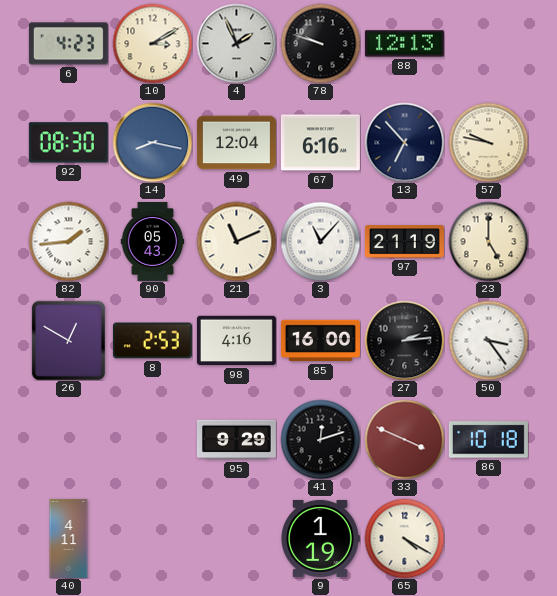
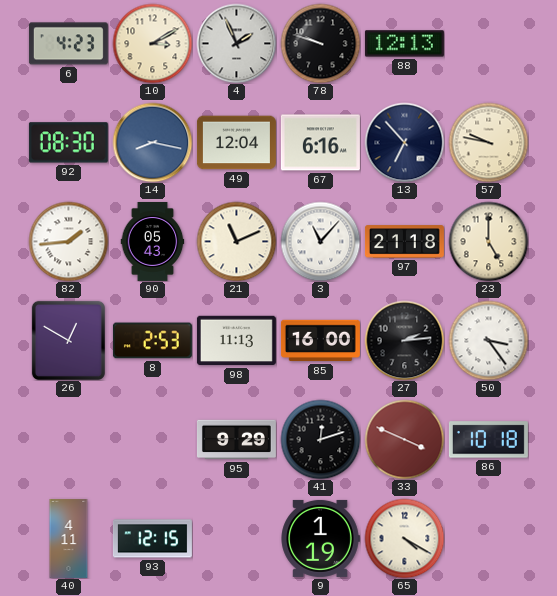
97: 21:19 -> 21:18
98: 4:16 -> 11:13
93: none -> 12:15
